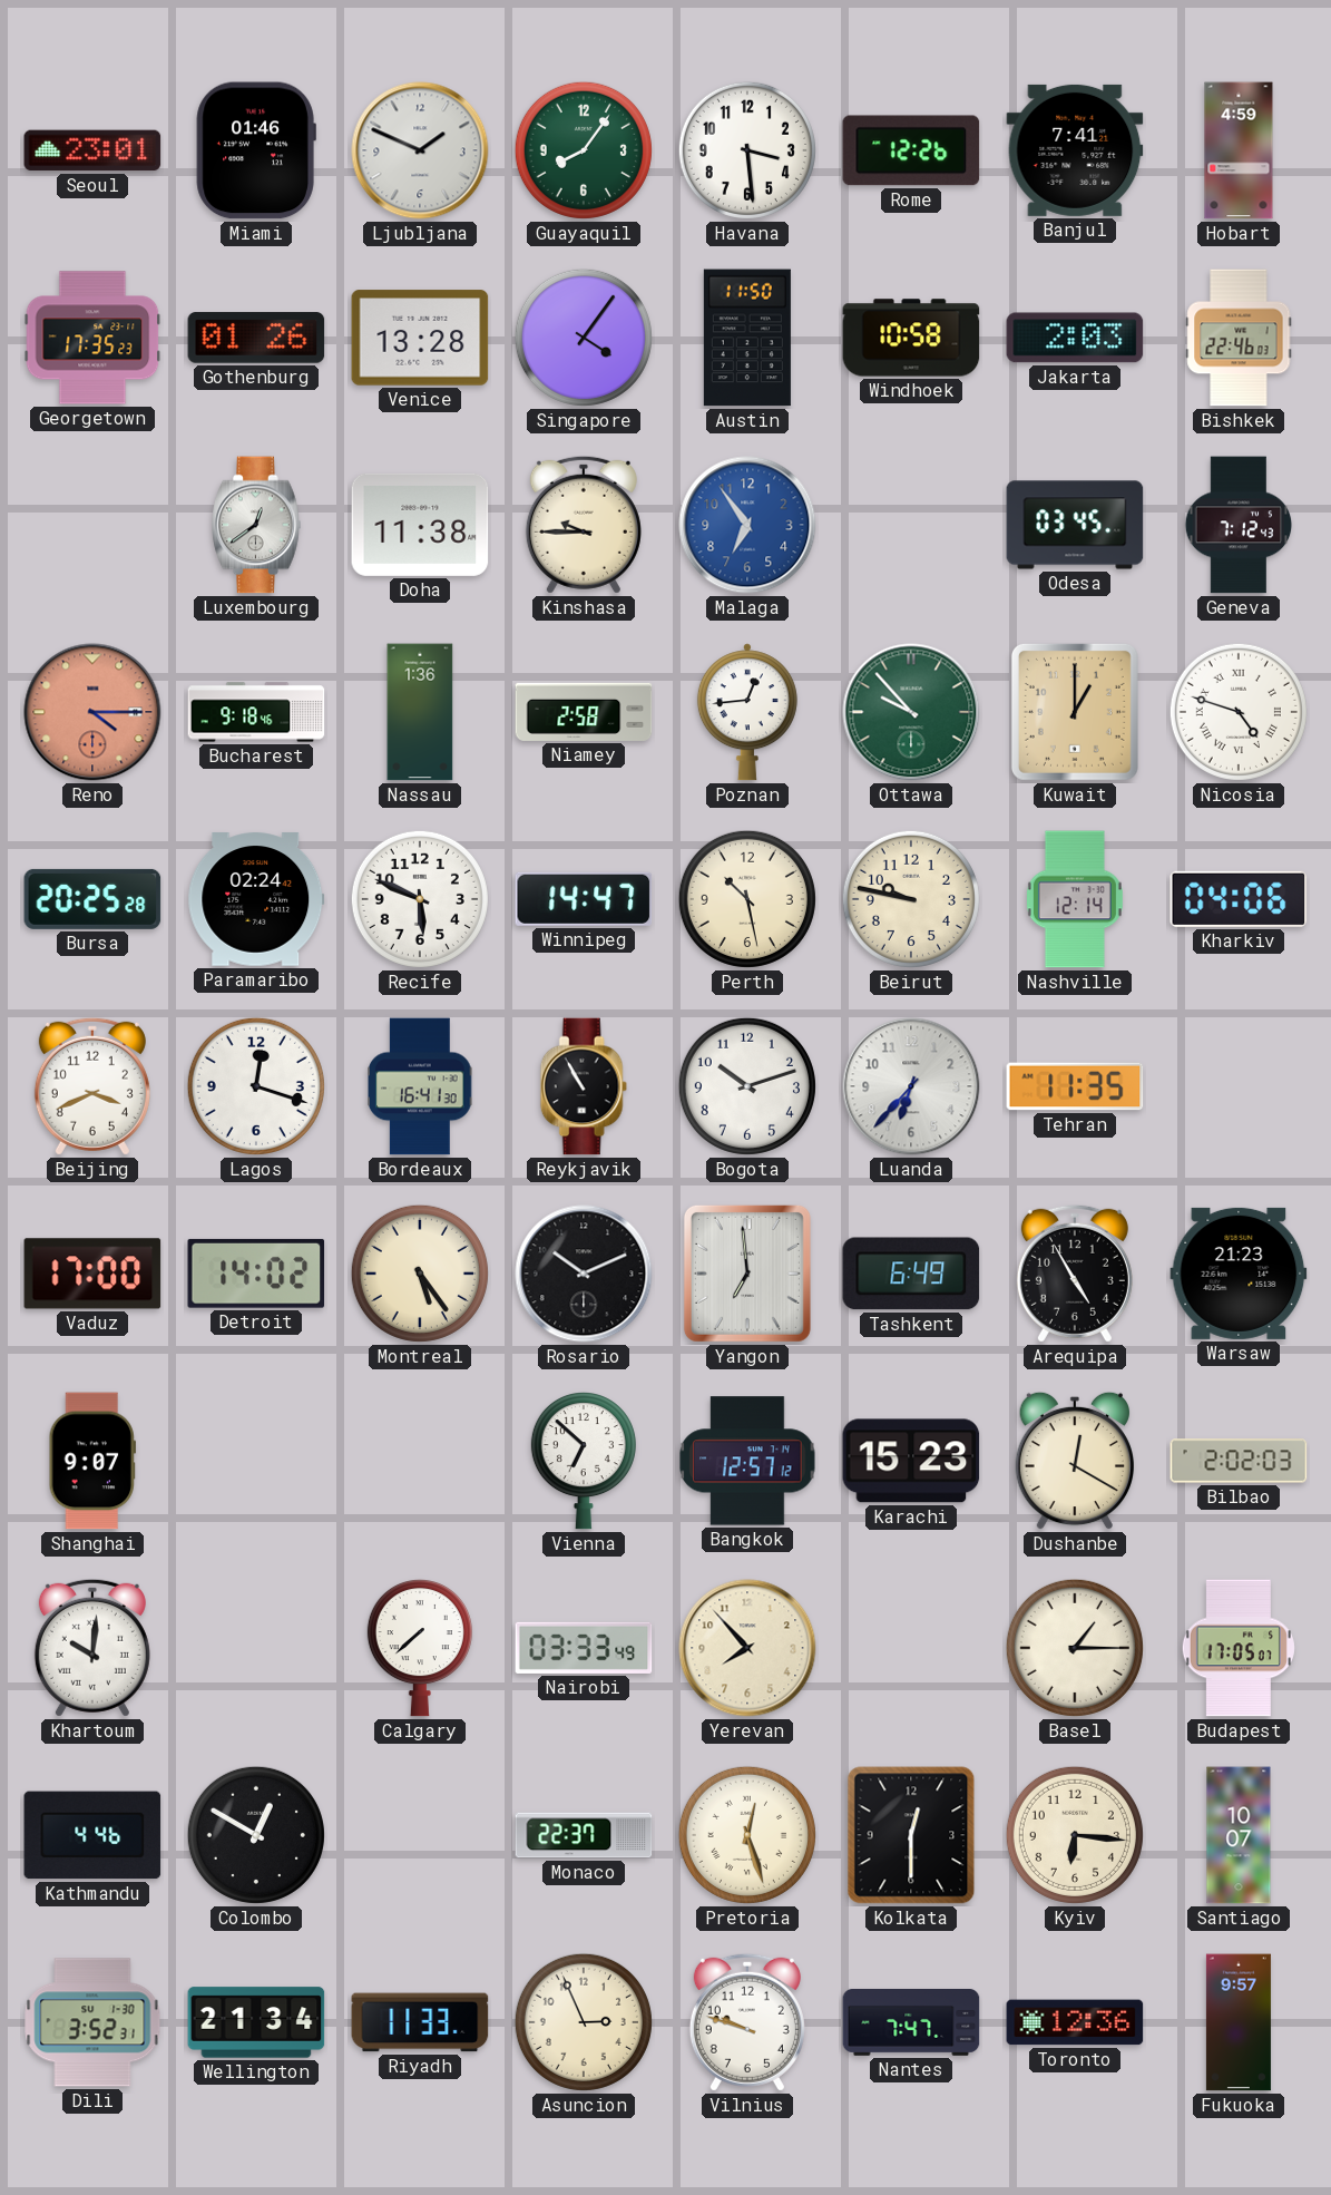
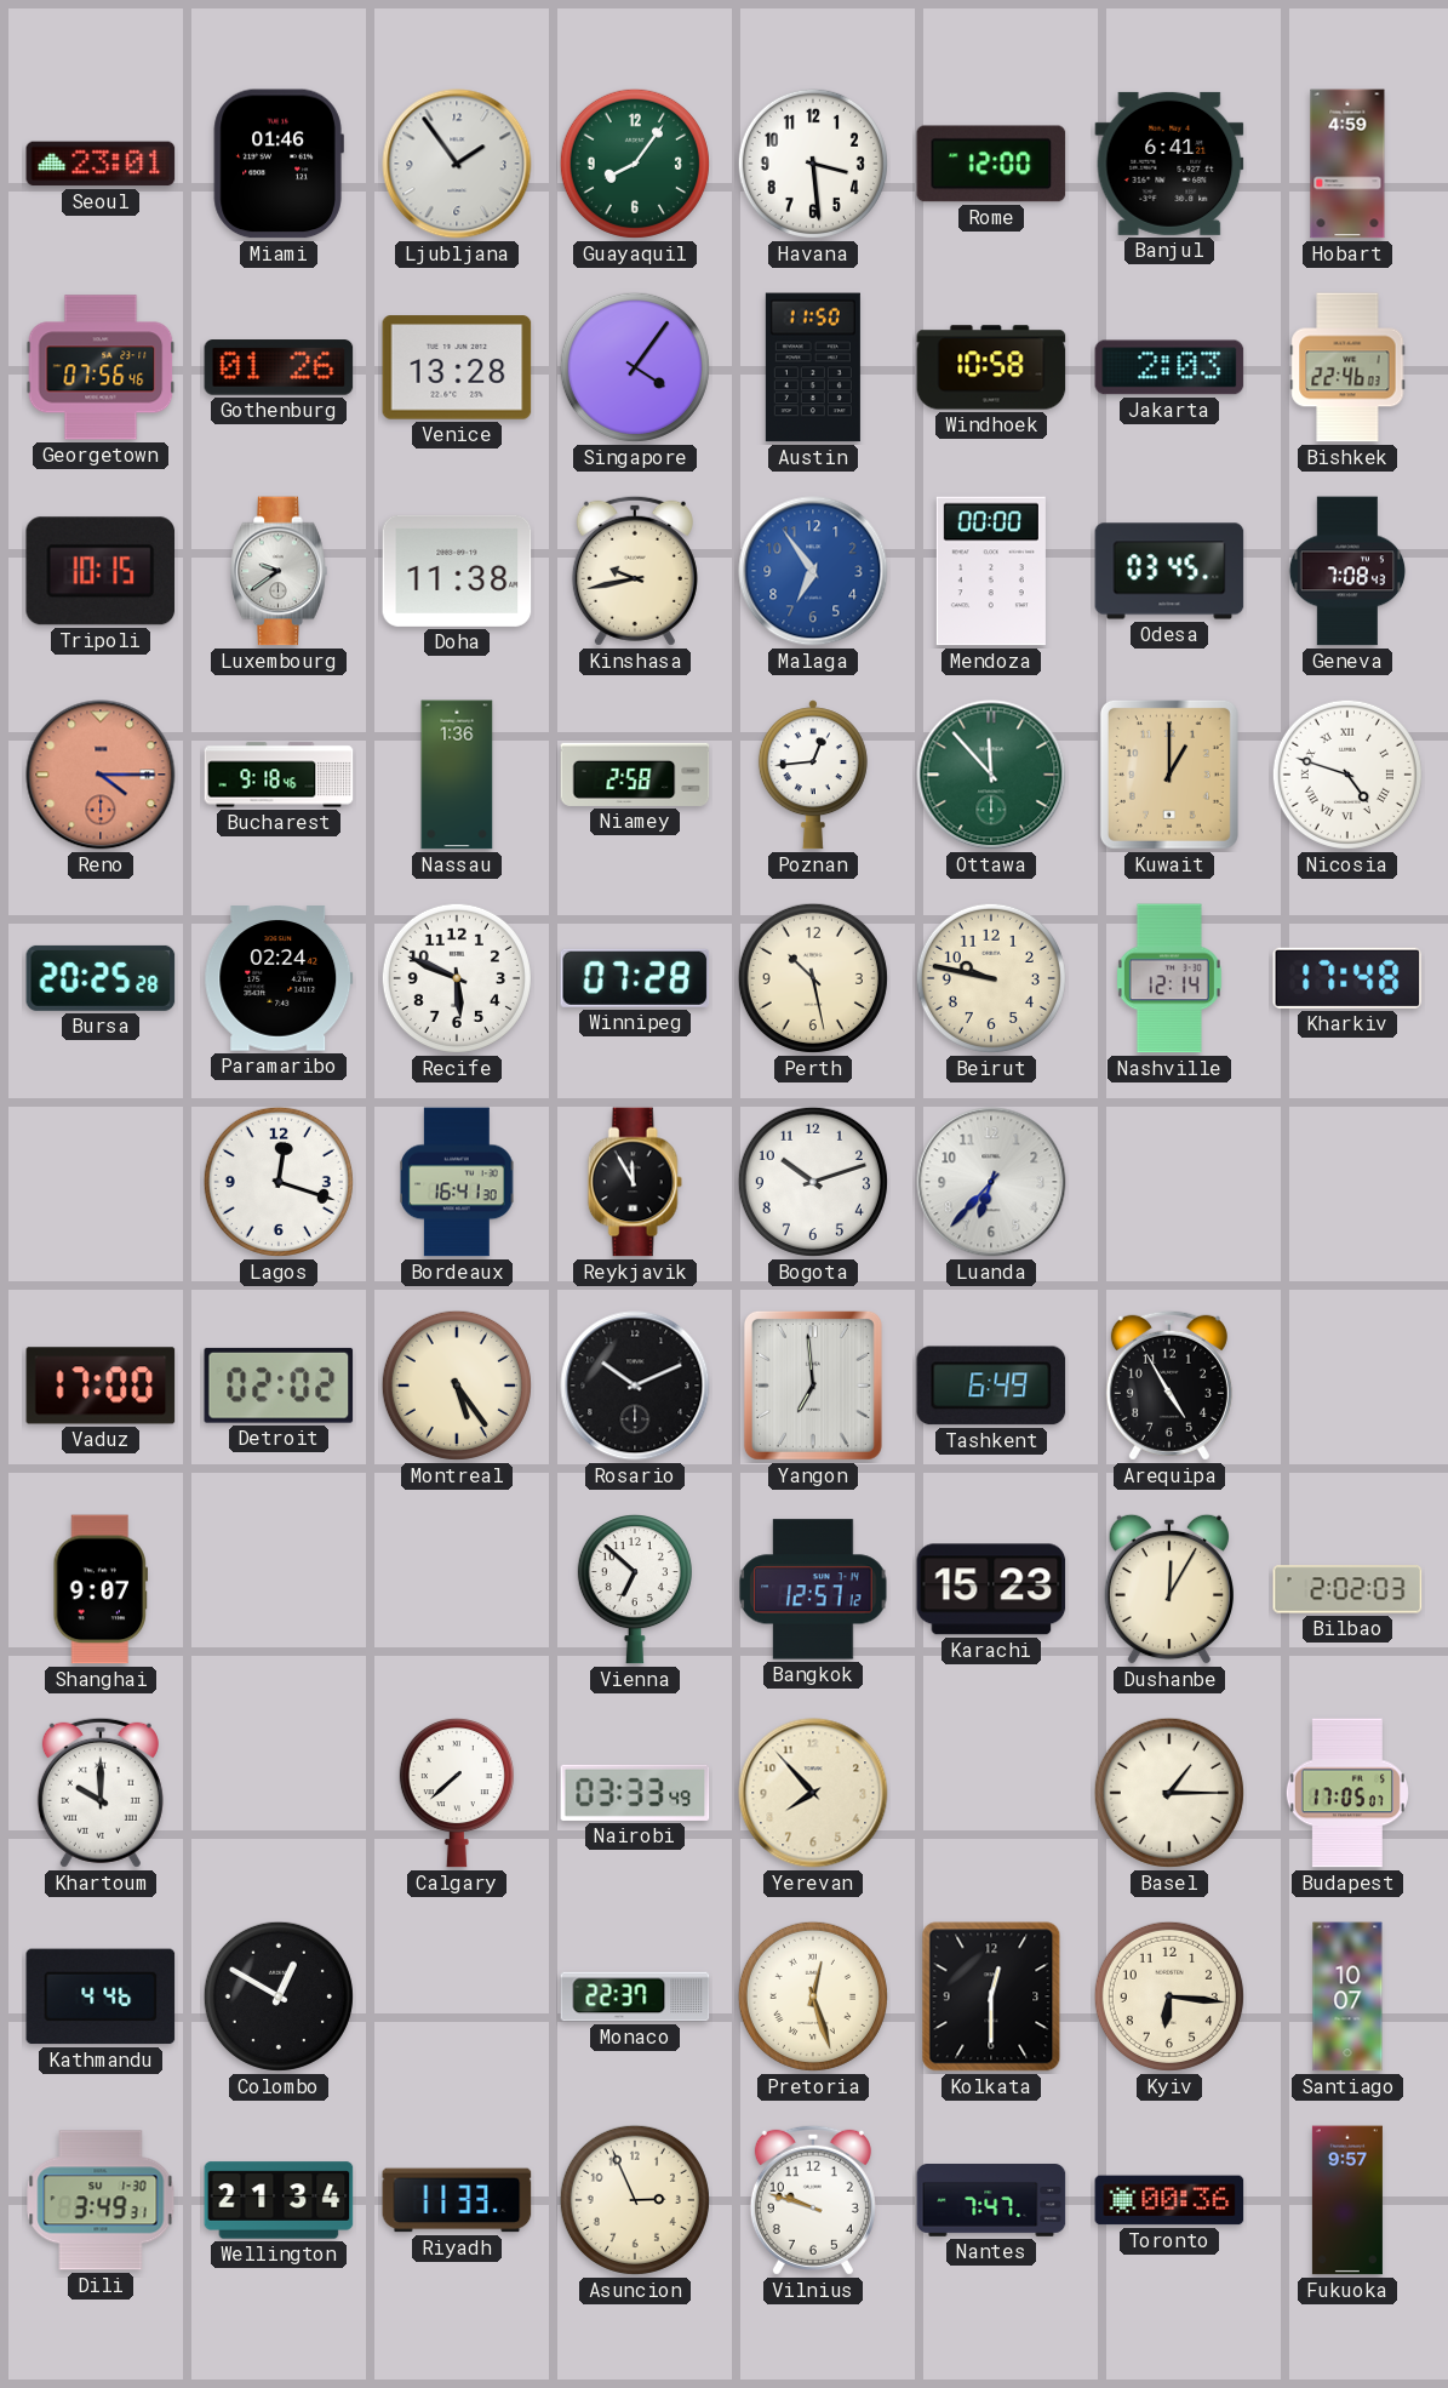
Ljubljana: 1:49 -> 1:54
Rome: 12:26 -> 12:00
Banjul: 7:41 -> 6:41
Georgetown: 17:35 -> 07:56
Tripoli: none -> 10:15
Luxembourg: 12:39 -> 9:39
Kinshasa: 9:45 -> 9:43
Mendoza: none -> 00:00
Geneva: 7:12 -> 7:08
Ottawa: 9:53 -> 11:53
Winnipeg: 14:47 -> 07:28
Kharkiv: 04:06 -> 17:48
Beijing: 3:41 -> none
Reykjavik: 10:55 -> 11:55
Tehran: 11:35 -> none
Detroit: 14:02 -> 02:02
Warsaw: 21:23 -> none
Dushanbe: 12:20 -> 12:05
Khartoum: 10:01 -> 10:00
Dili: 3:52 -> 3:49
Toronto: 12:36 -> 00:36
